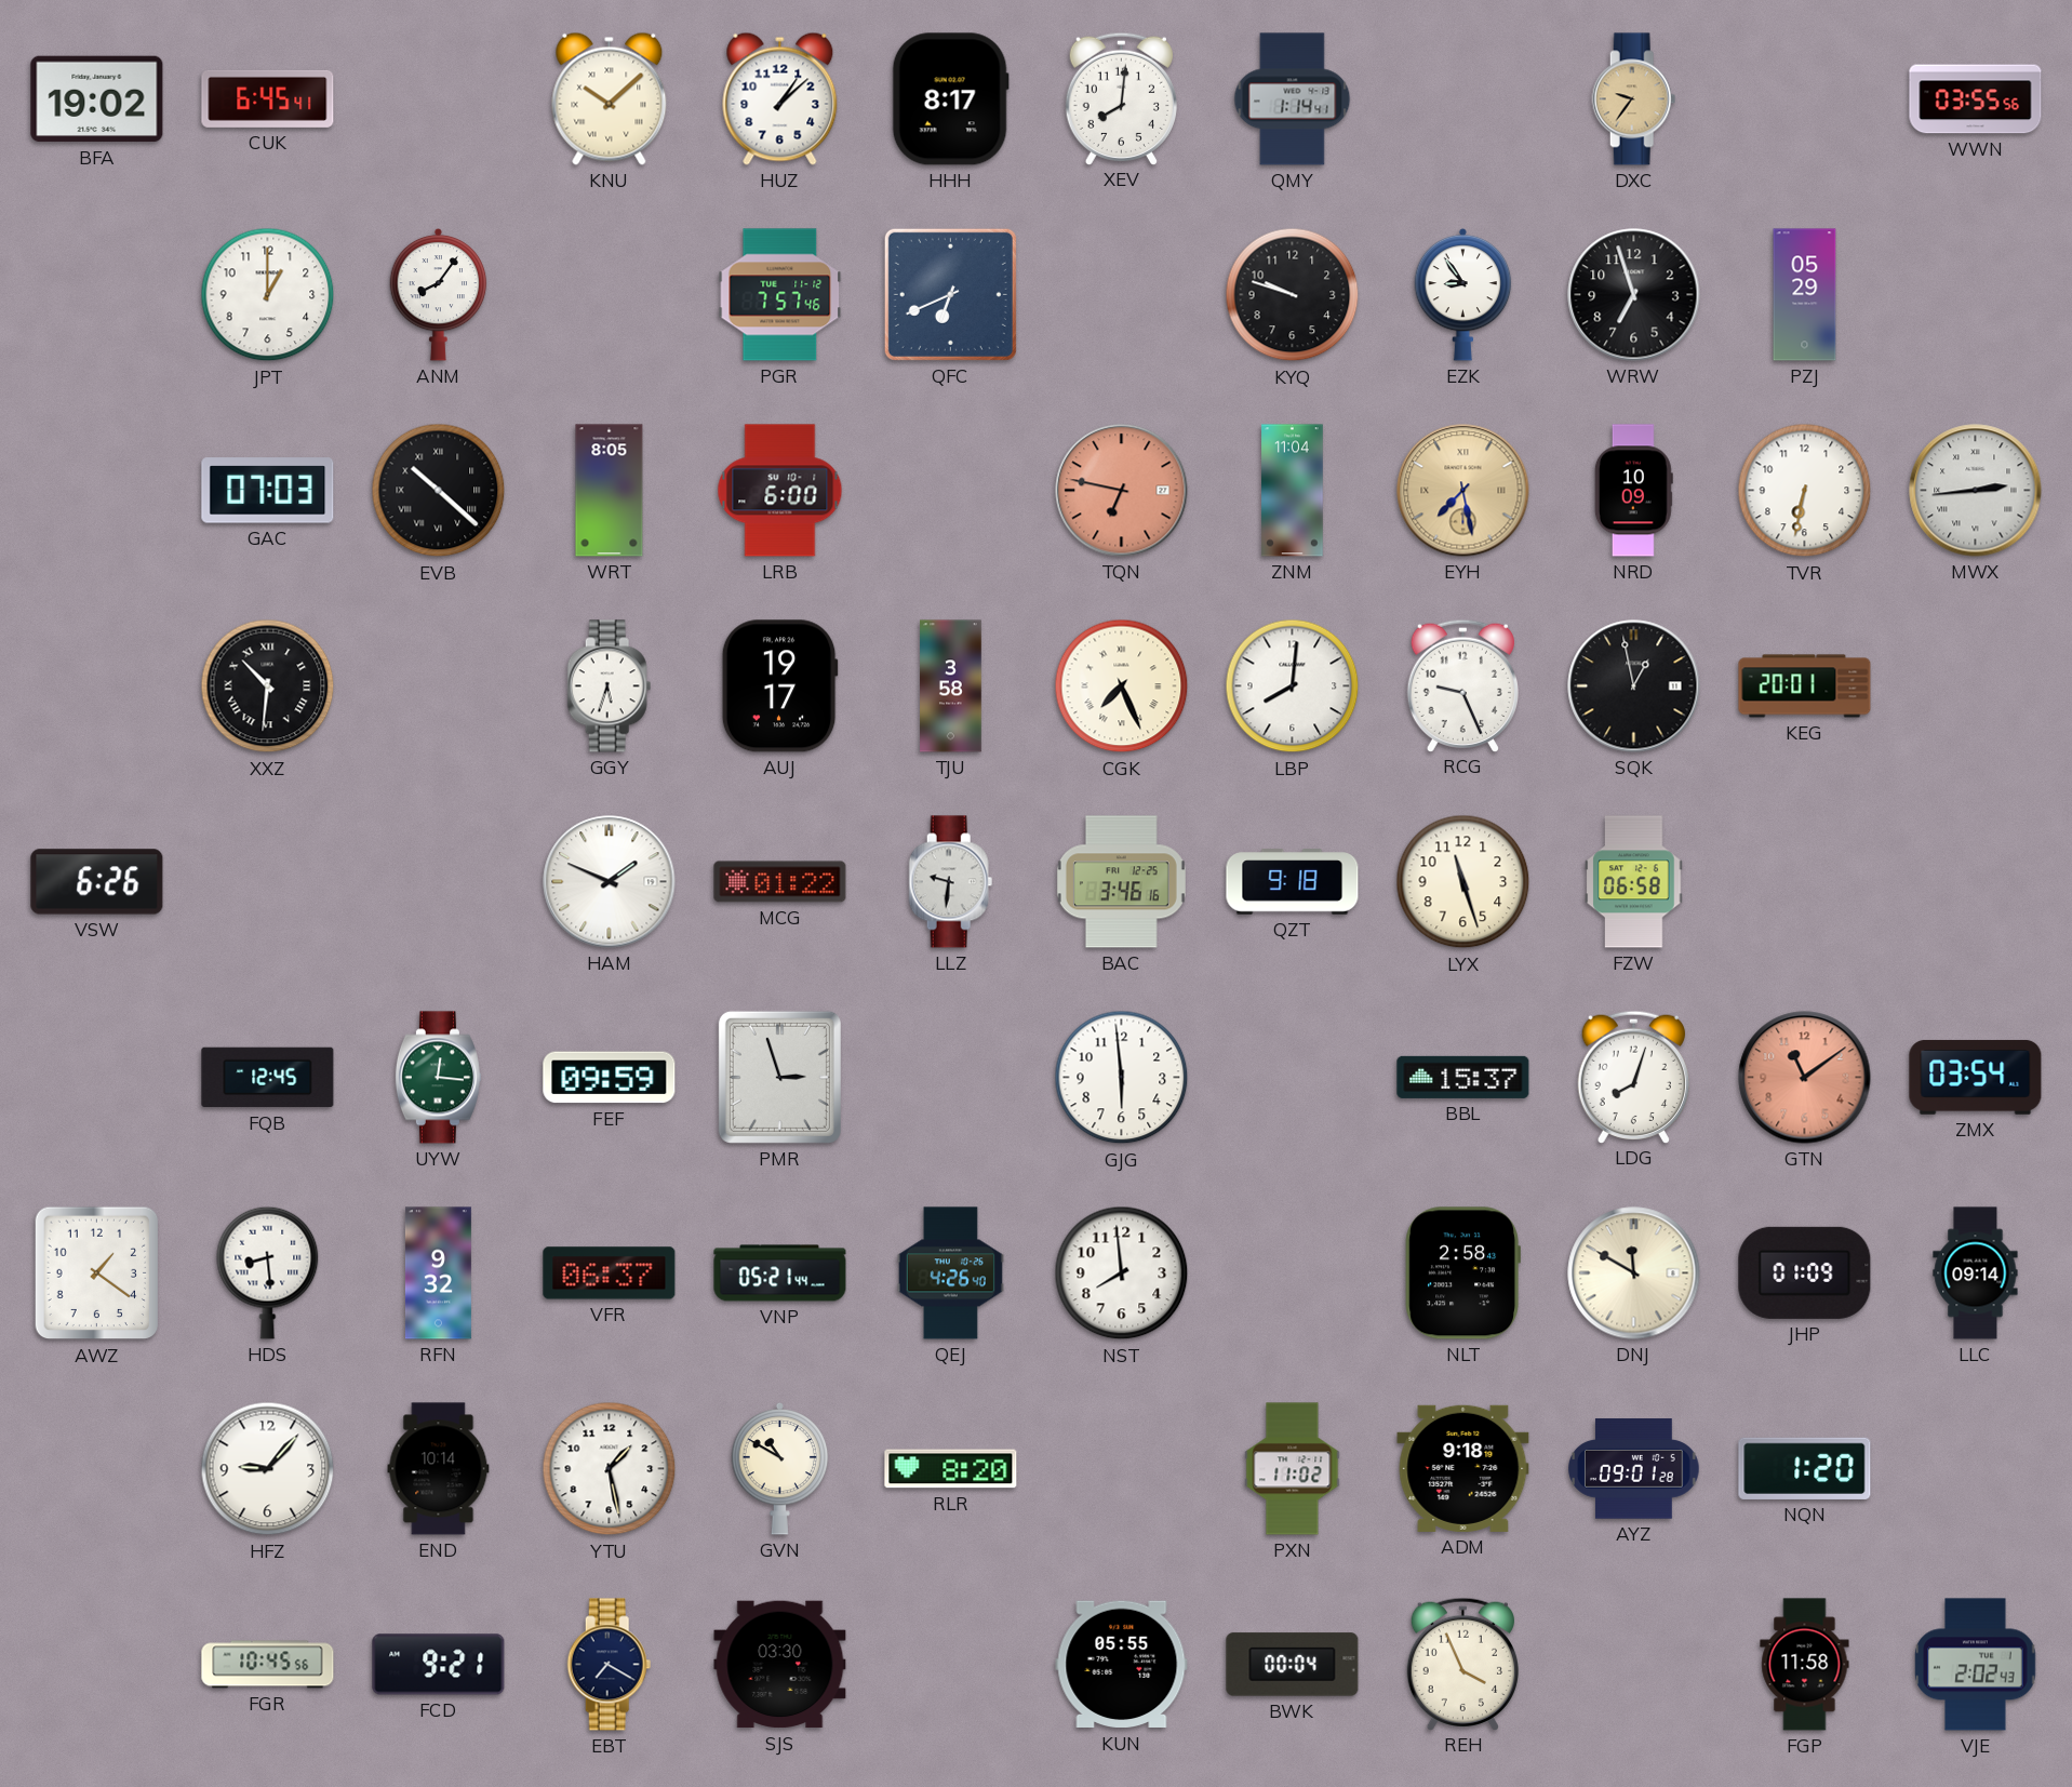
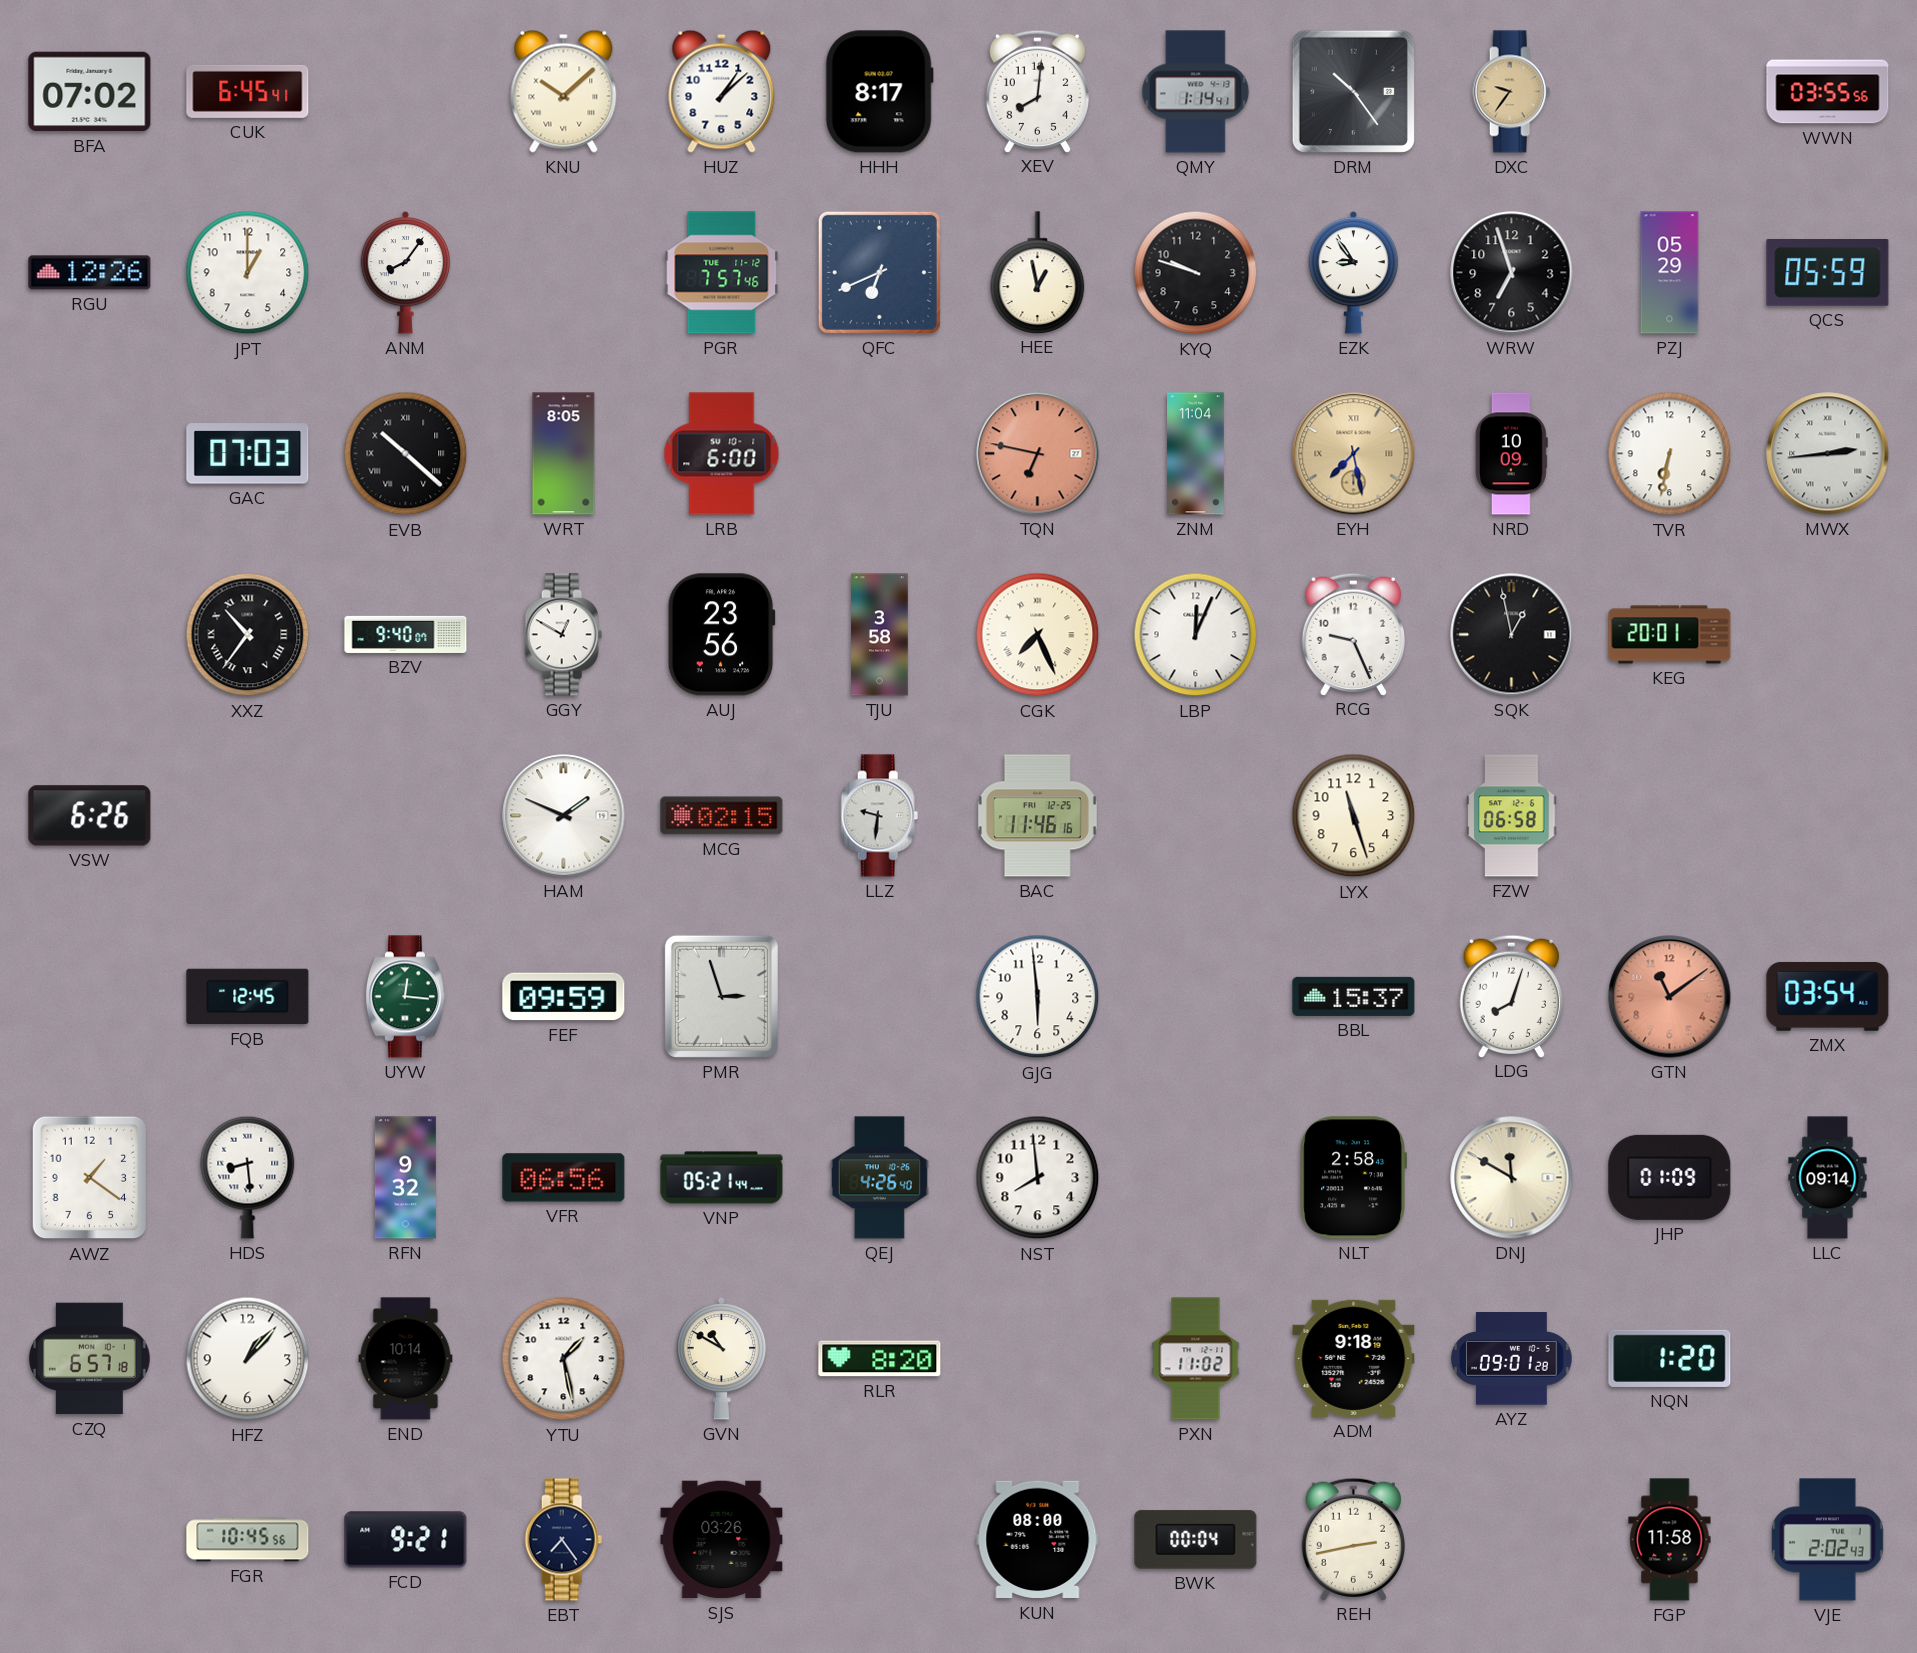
BFA: 19:02 -> 07:02
DRM: none -> 10:24
RGU: none -> 12:26
HEE: none -> 12:58
QCS: none -> 05:59
XXZ: 10:31 -> 10:36
BZV: none -> 9:40
GGY: 5:33 -> 12:50
AUJ: 19:17 -> 23:56
LBP: 8:01 -> 12:04
MCG: 01:22 -> 02:15
BAC: 3:46 -> 11:46
QZT: 9:18 -> none
VFR: 06:37 -> 06:56
CZQ: none -> 6:57
HFZ: 9:07 -> 1:07
EBT: 7:20 -> 7:24
SJS: 03:30 -> 03:26
KUN: 05:55 -> 08:00
REH: 3:56 -> 2:43
